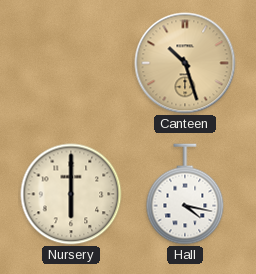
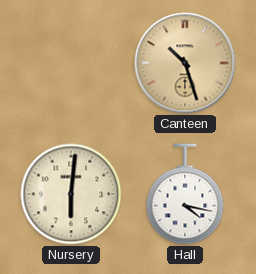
Nursery: 6:00 -> 6:01
